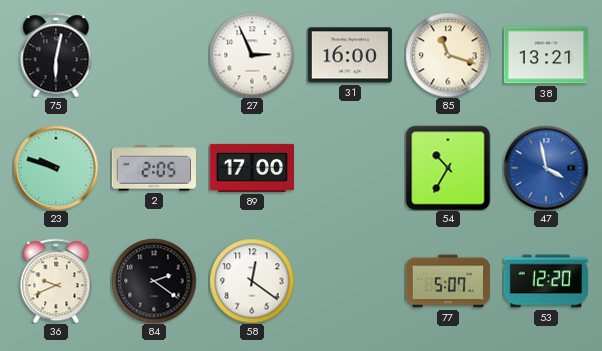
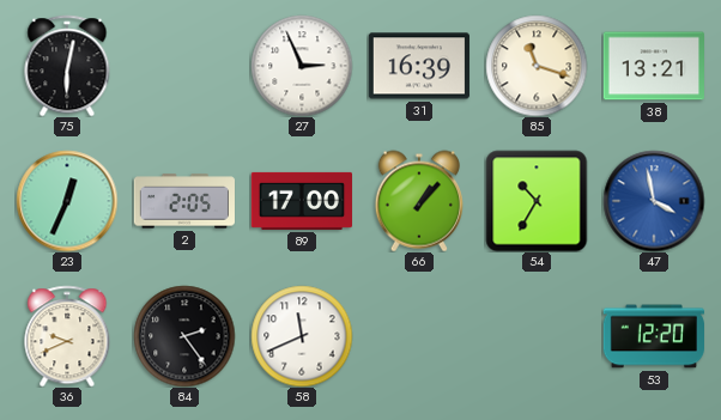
31: 16:00 -> 16:39
23: 9:48 -> 12:34
66: none -> 1:07
84: 2:21 -> 2:24
58: 12:21 -> 11:41
77: 5:07 -> none
